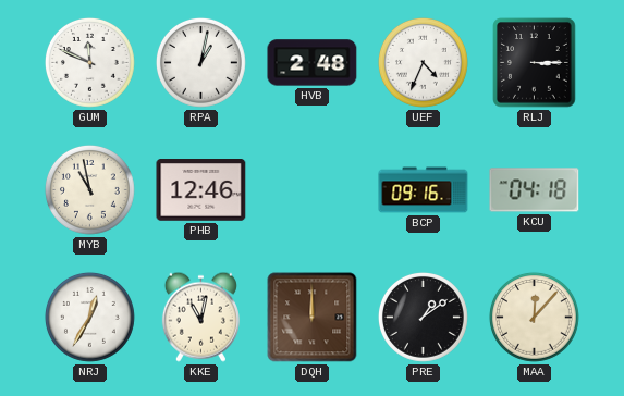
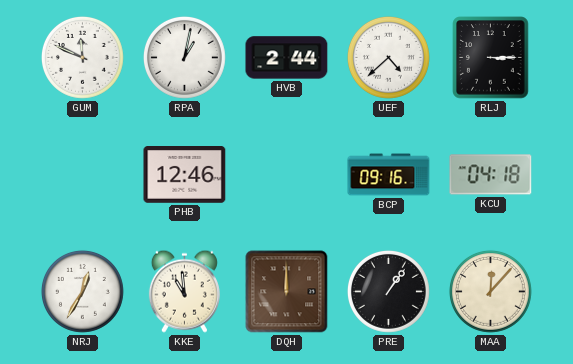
HVB: 2:48 -> 2:44
UEF: 4:34 -> 4:38
MYB: 10:58 -> none
KKE: 11:02 -> 10:59
PRE: 1:09 -> 1:06
